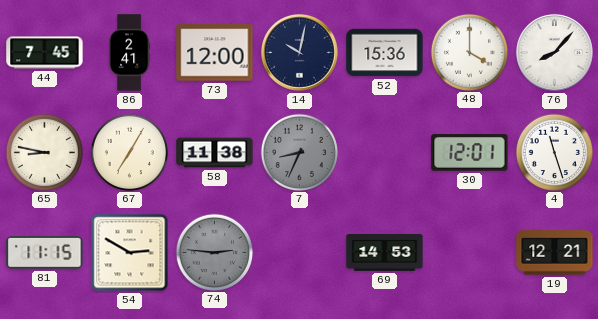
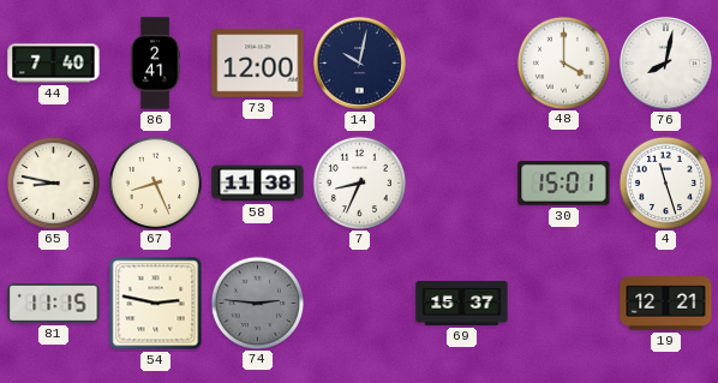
44: 7:45 -> 7:40
52: 15:36 -> none
76: 8:07 -> 8:02
67: 7:05 -> 8:26
7 dial: grey -> white
30: 12:01 -> 15:01
54: 2:50 -> 2:47
69: 14:53 -> 15:37
